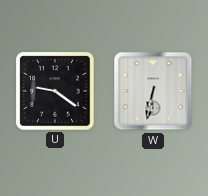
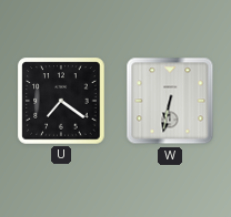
U: 9:21 -> 7:21
